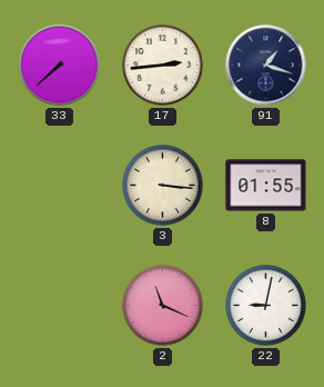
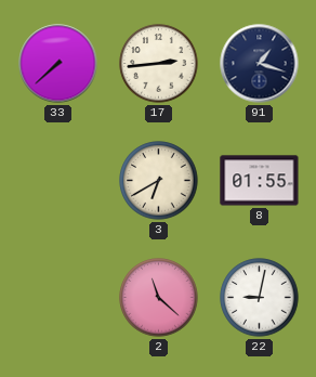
3: 3:16 -> 6:40
2: 11:19 -> 11:22
